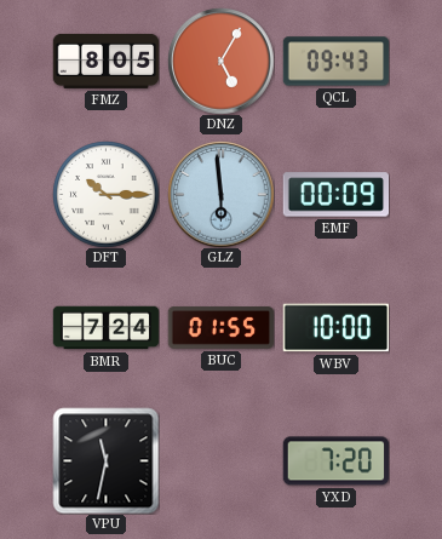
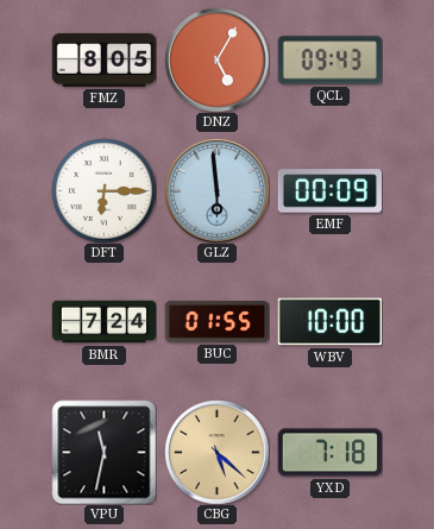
DFT: 10:15 -> 6:15
CBG: none -> 5:22
YXD: 7:20 -> 7:18
